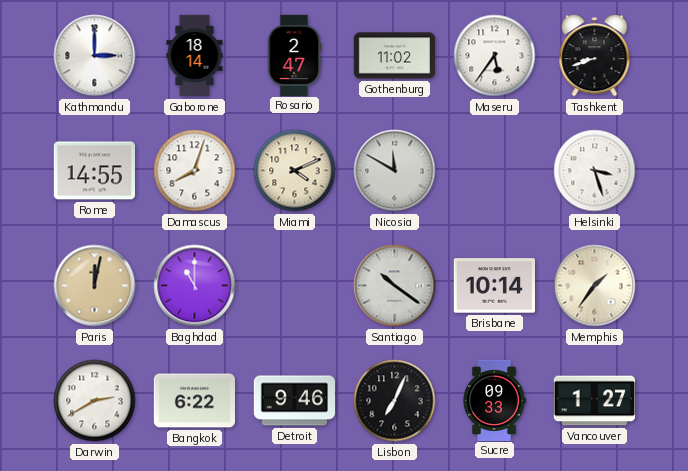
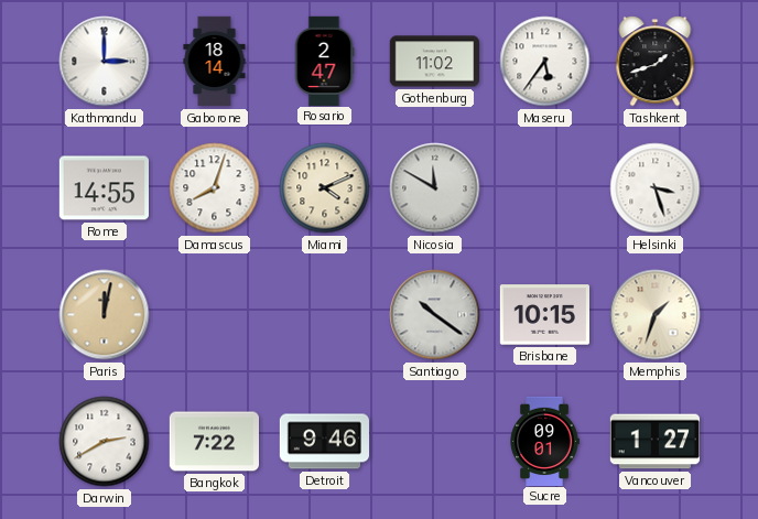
Tashkent: 8:42 -> 1:42
Baghdad: 11:00 -> none
Brisbane: 10:14 -> 10:15
Memphis: 1:36 -> 1:33
Bangkok: 6:22 -> 7:22
Lisbon: 7:04 -> none
Sucre: 09:33 -> 09:01
